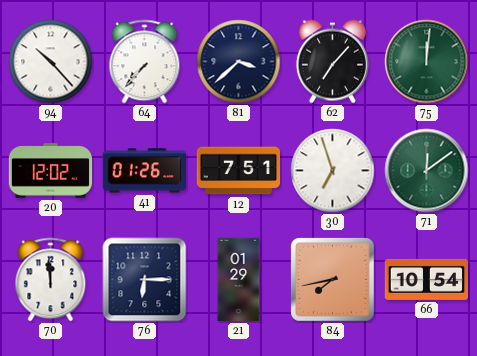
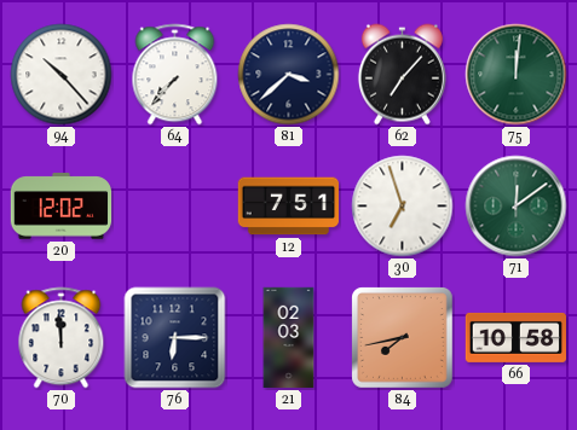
41: 01:26 -> none
21: 01:29 -> 02:03
66: 10:54 -> 10:58
